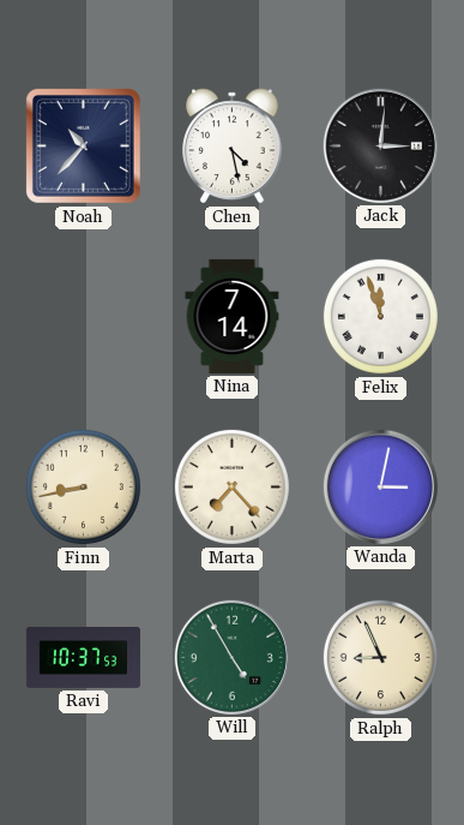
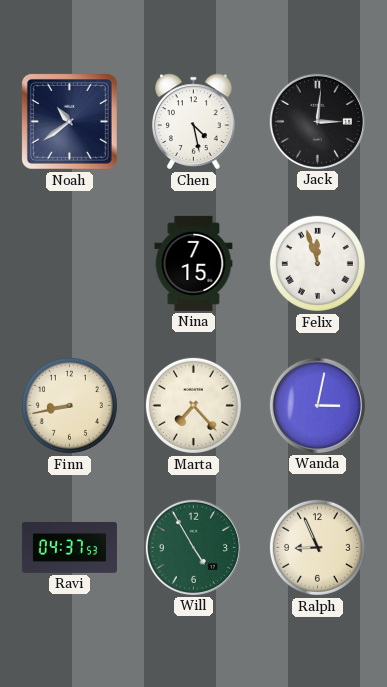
Noah: 10:37 -> 10:39
Nina: 7:14 -> 7:15
Ravi: 10:37 -> 04:37
